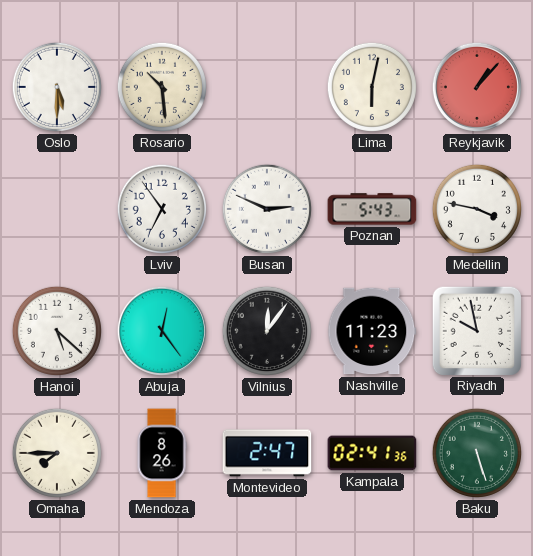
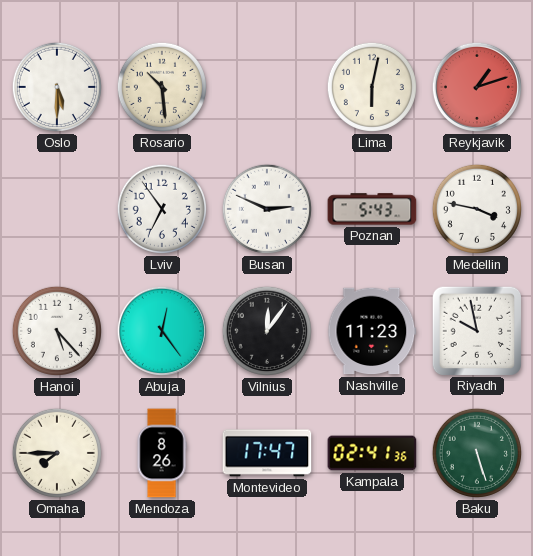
Reykjavik: 1:07 -> 1:12
Hanoi: 5:22 -> 5:23
Montevideo: 2:47 -> 17:47
